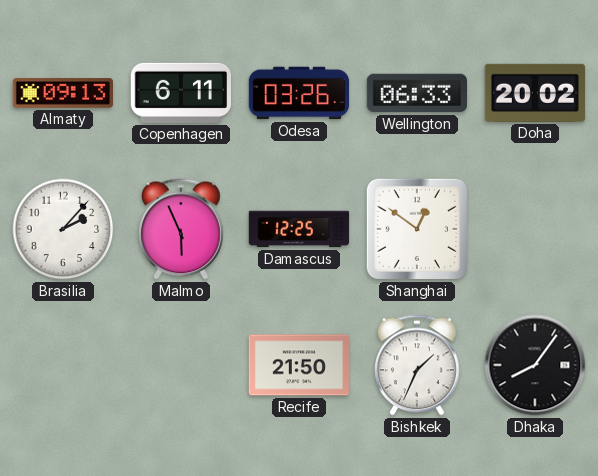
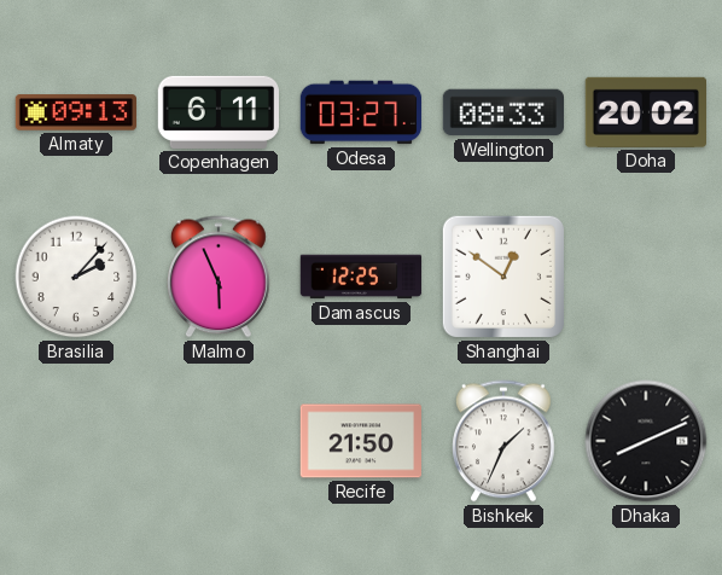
Odesa: 03:26 -> 03:27
Wellington: 06:33 -> 08:33
Dhaka: 8:06 -> 8:11
